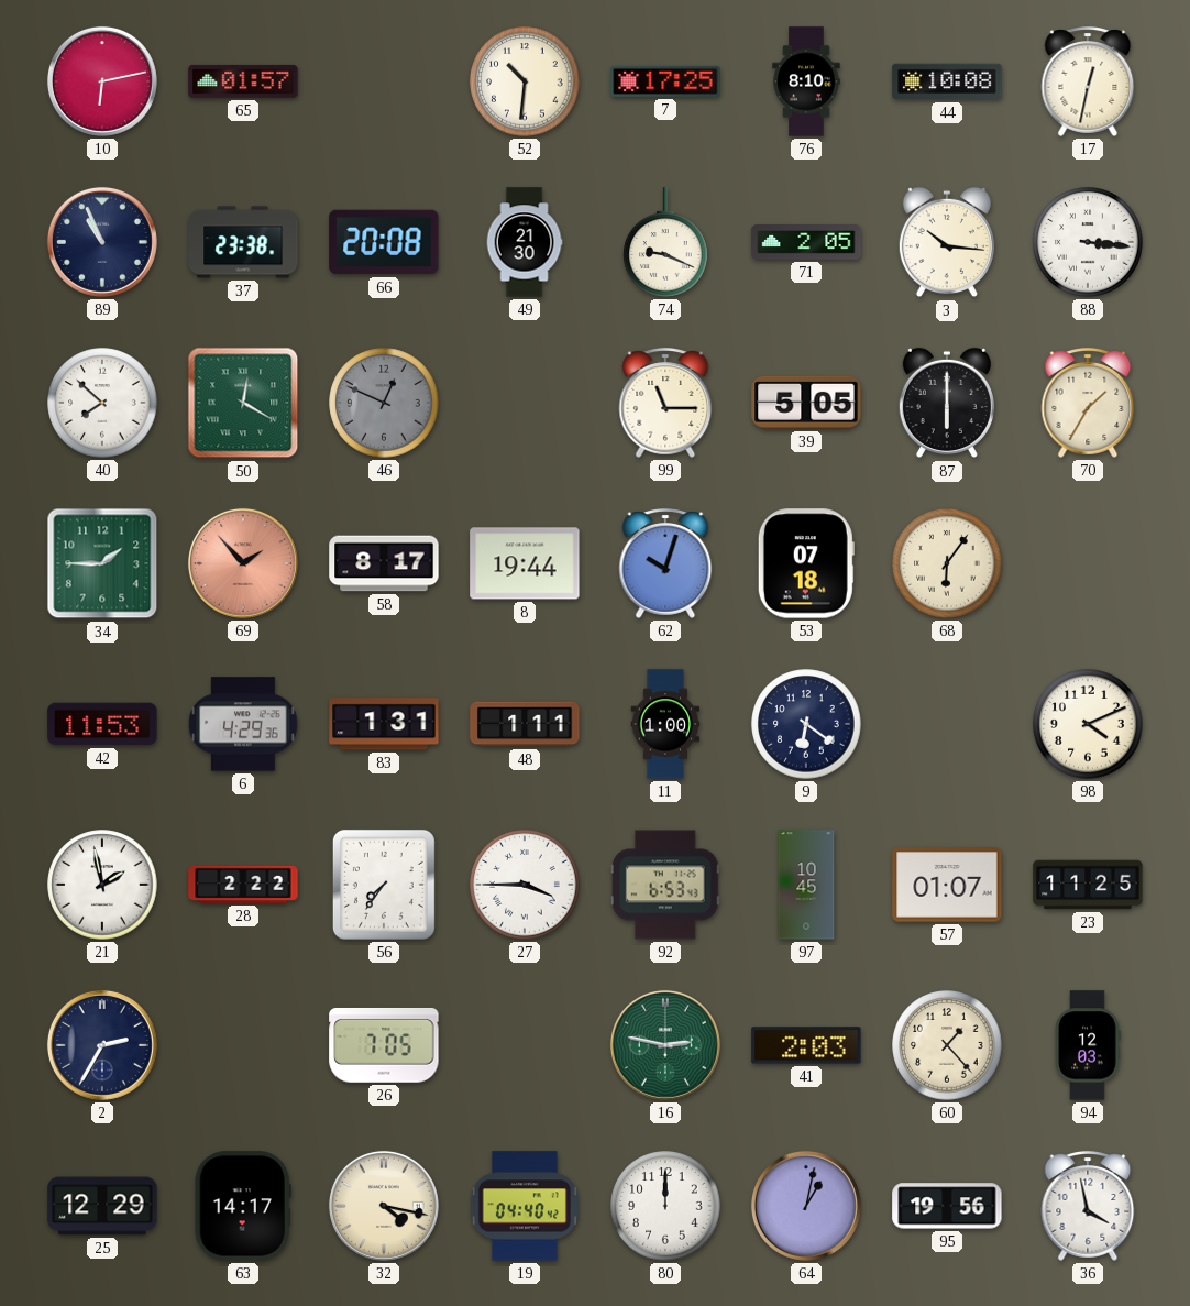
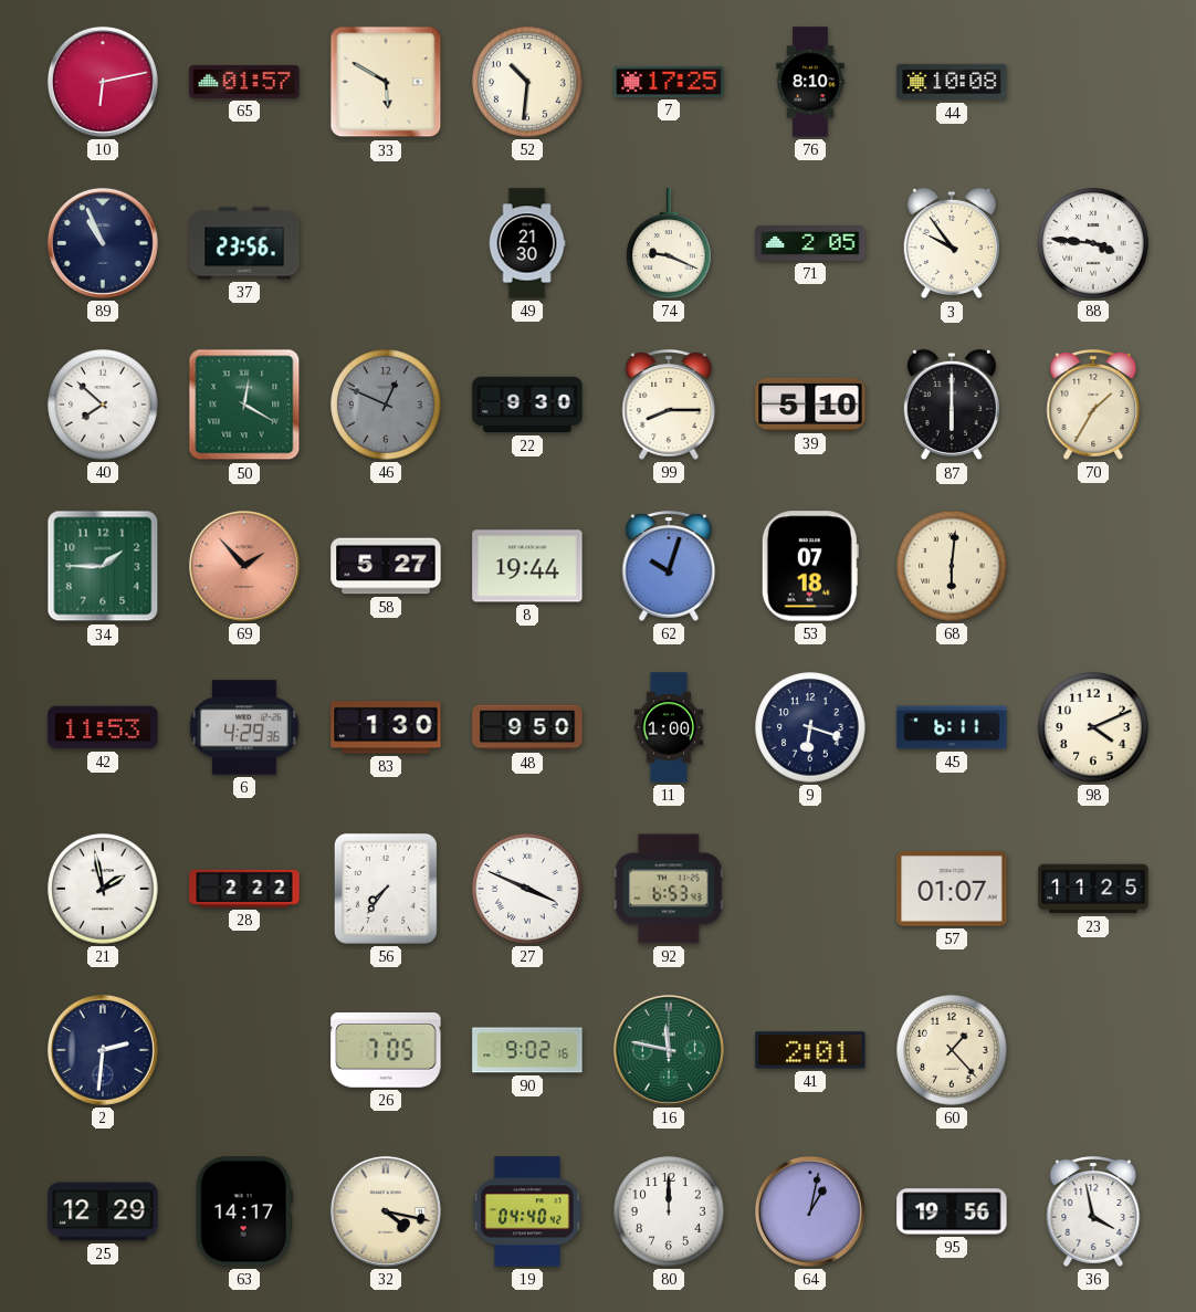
33: none -> 5:50
17: 12:32 -> none
37: 23:38 -> 23:56
66: 20:08 -> none
3: 10:16 -> 9:54
88: 3:16 -> 3:46
22: none -> 9:30
99: 11:15 -> 8:15
39: 5:05 -> 5:10
58: 8:17 -> 5:27
68: 6:06 -> 6:01
83: 1:31 -> 1:30
48: 1:11 -> 9:50
9: 6:21 -> 6:18
45: none -> 6:11
27: 3:45 -> 3:49
97: 10:45 -> none
2: 2:35 -> 2:31
90: none -> 9:02
16: 2:47 -> 11:47
41: 2:03 -> 2:01
94: 12:03 -> none
